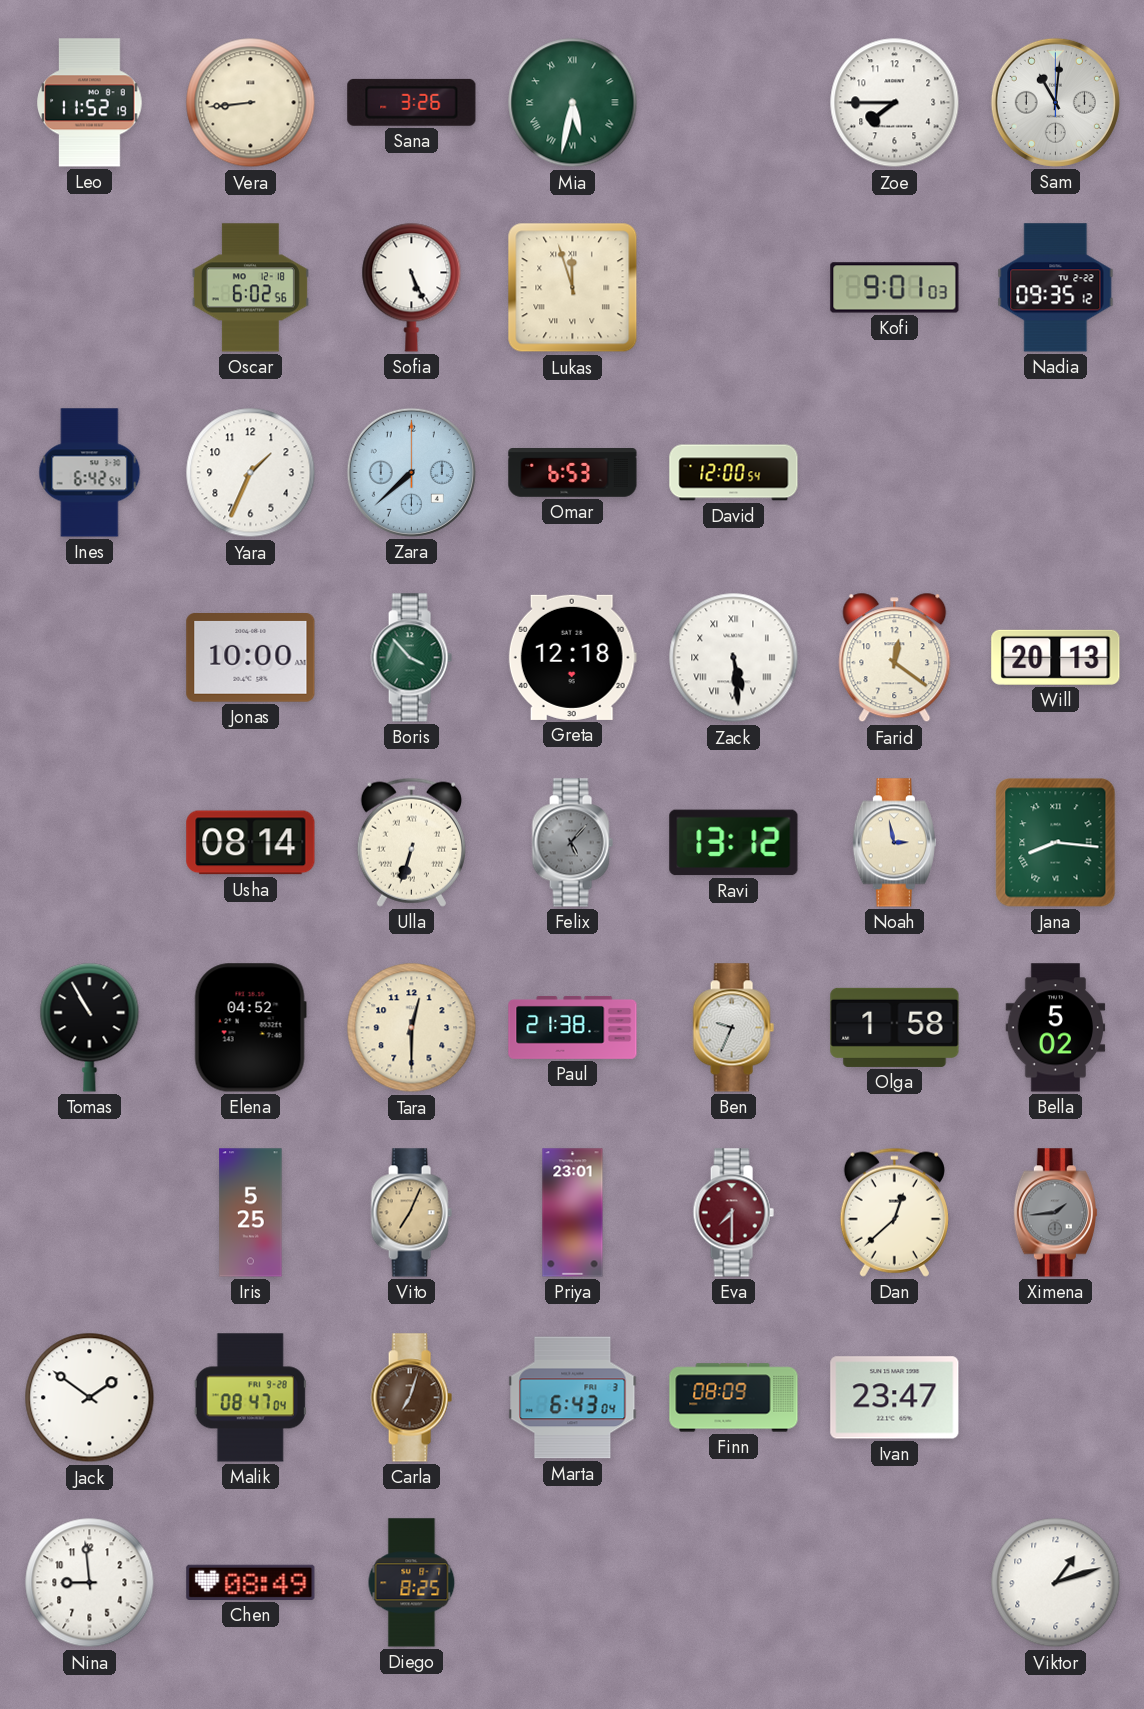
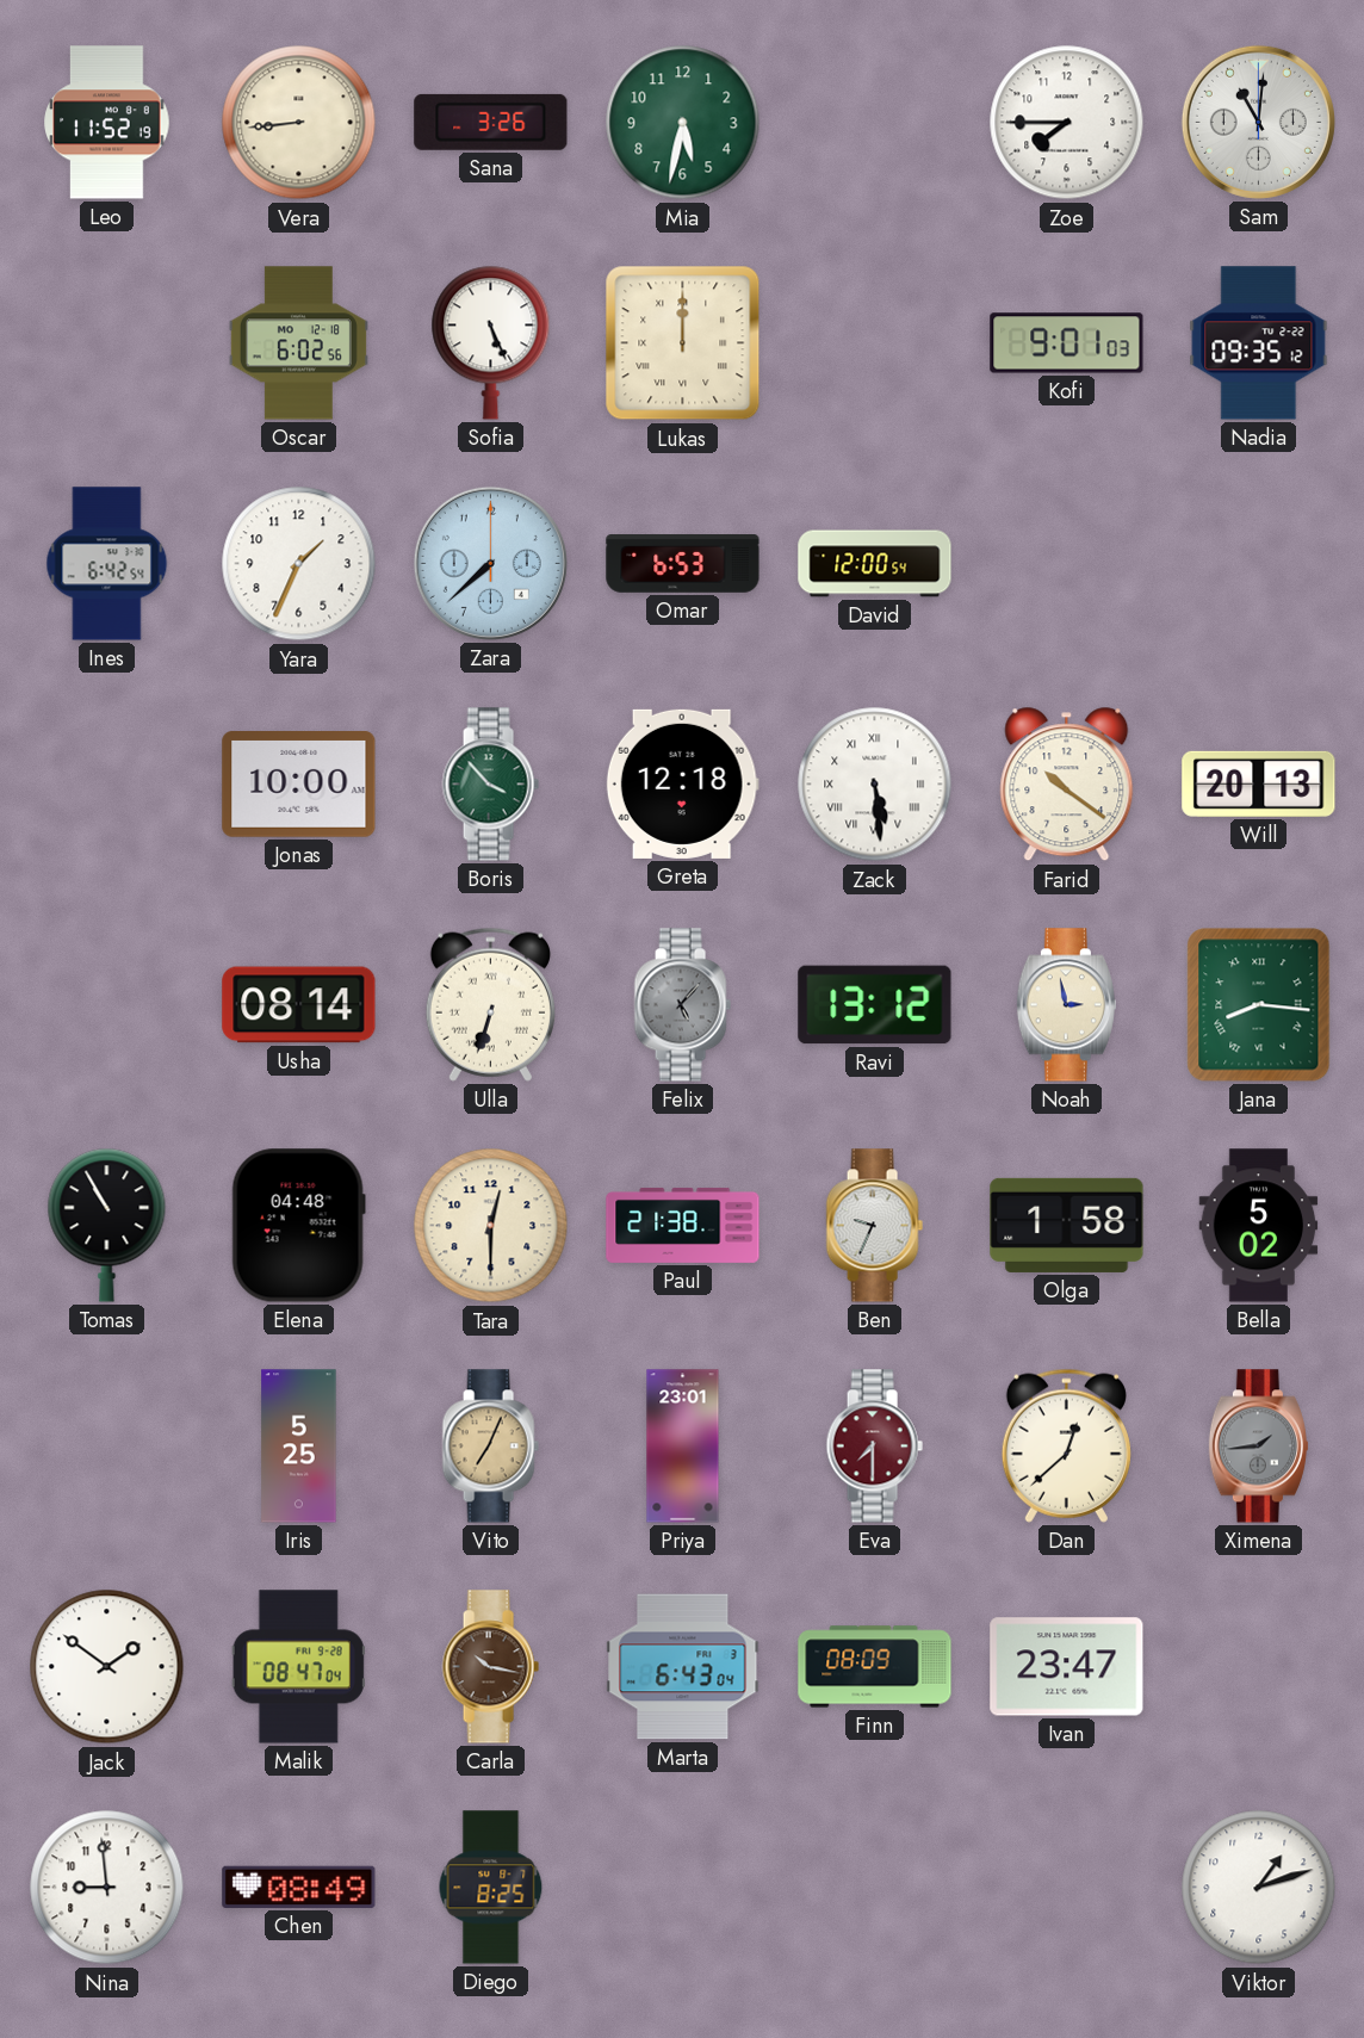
Mia numerals: Roman -> Arabic
Lukas: 11:57 -> 12:00
Farid: 12:21 -> 10:21
Elena: 04:52 -> 04:48
Carla: 7:03 -> 10:17
